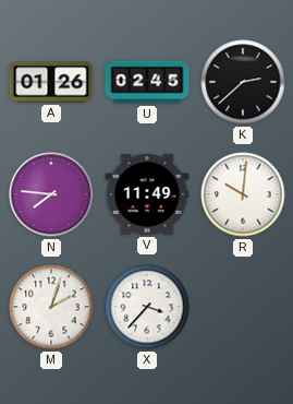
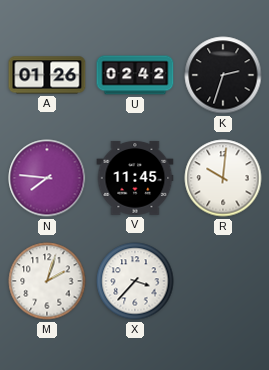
U: 02:45 -> 02:42
K: 2:38 -> 2:33
V: 11:49 -> 11:45
